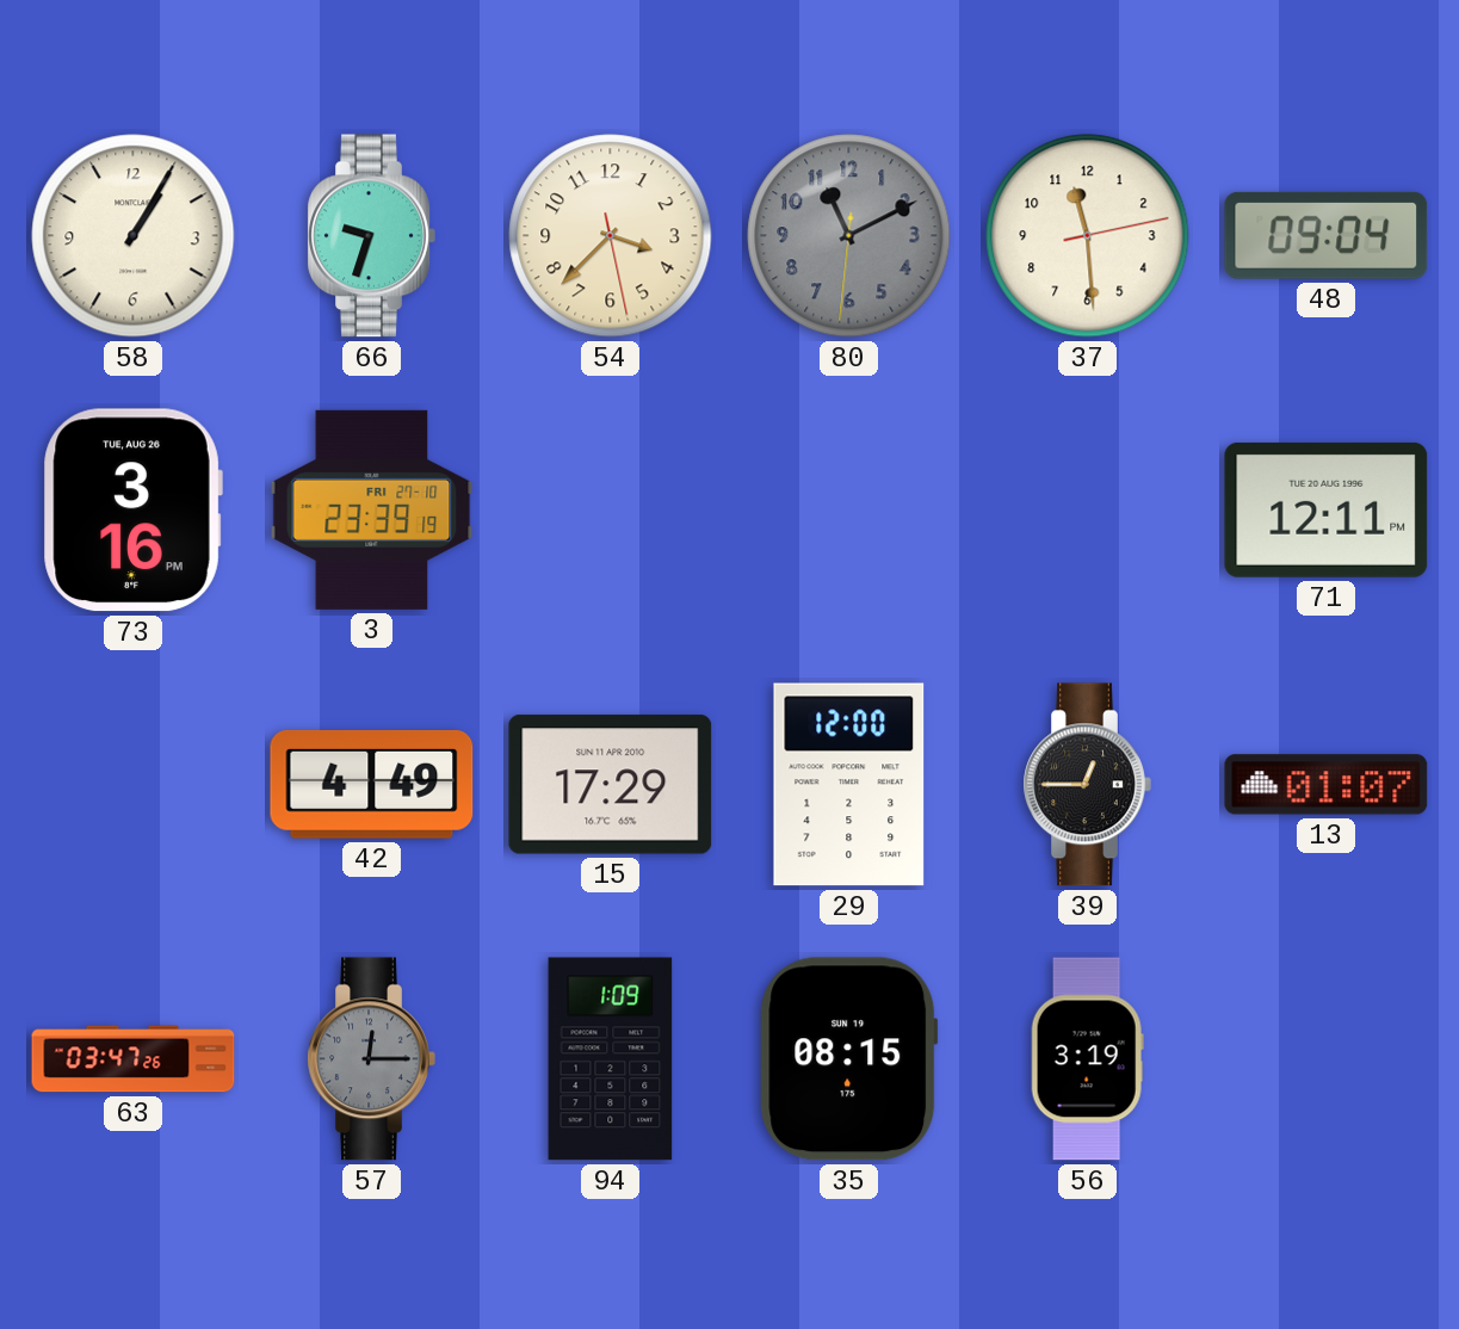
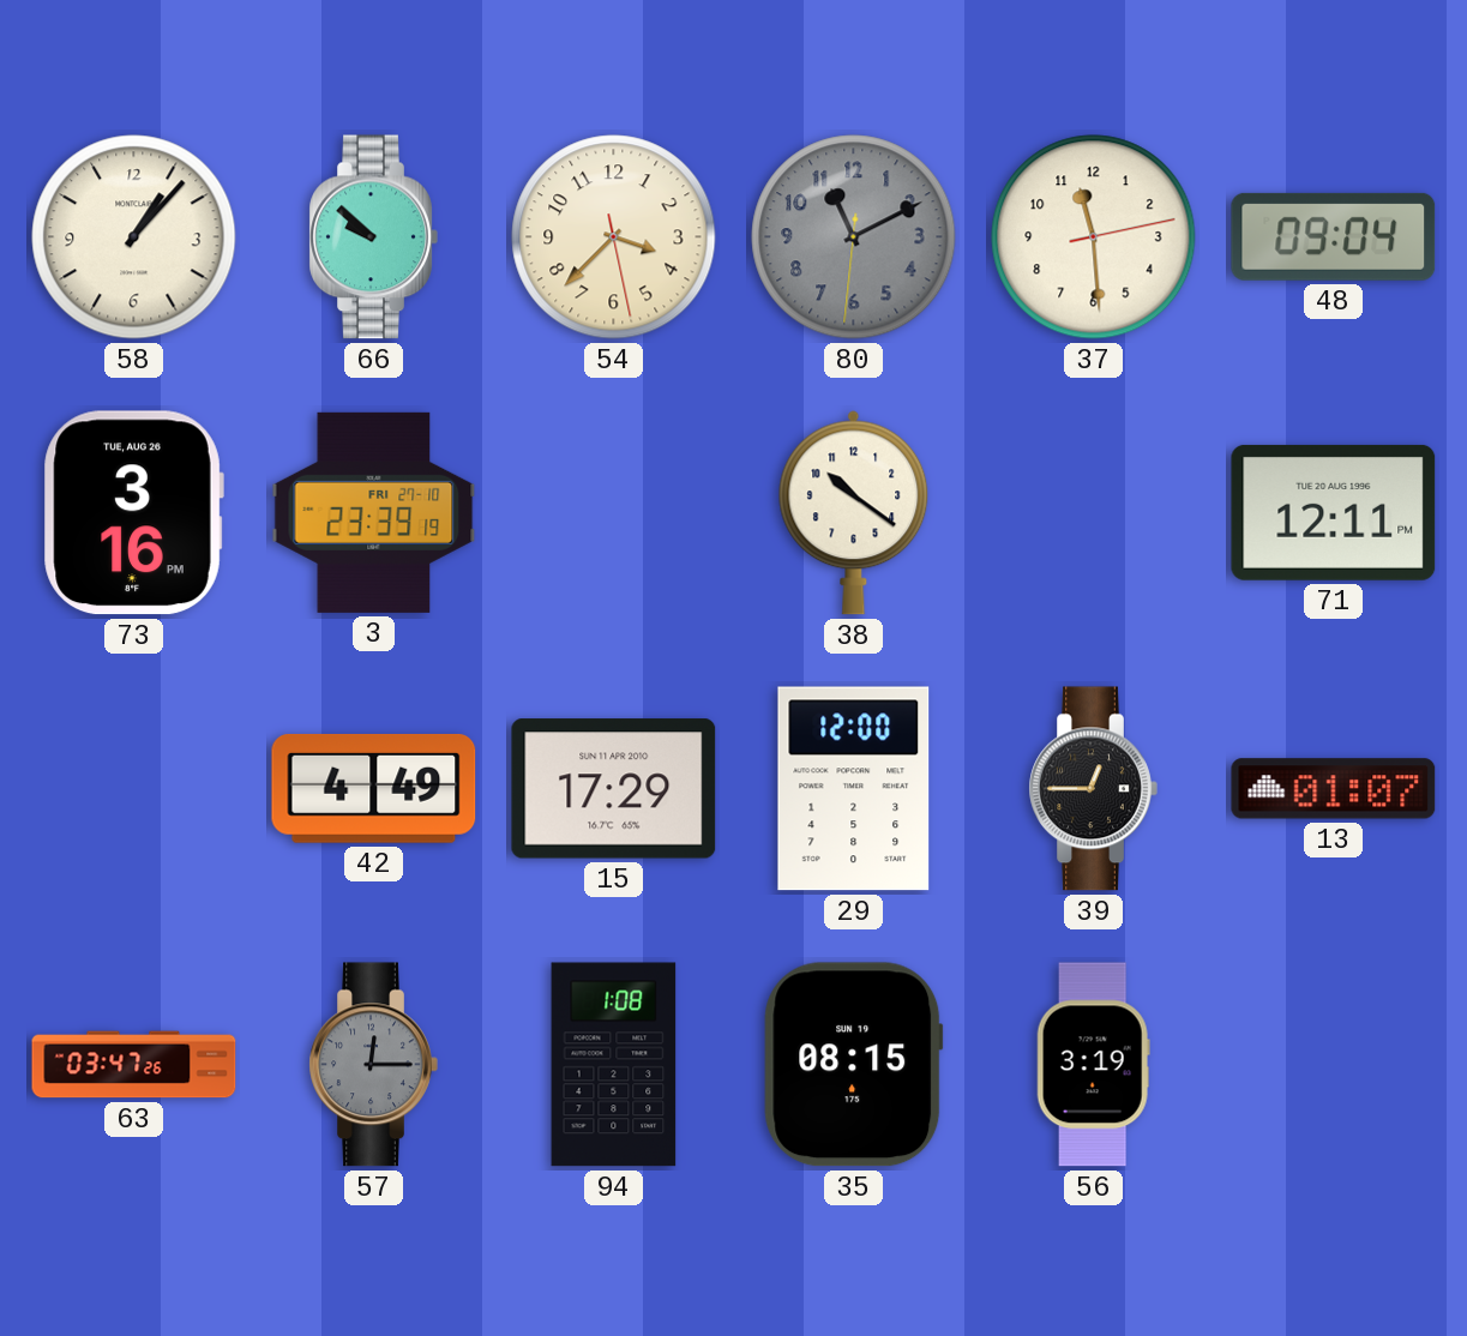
58: 1:05 -> 1:07
66: 9:33 -> 9:52
38: none -> 10:21
94: 1:09 -> 1:08
